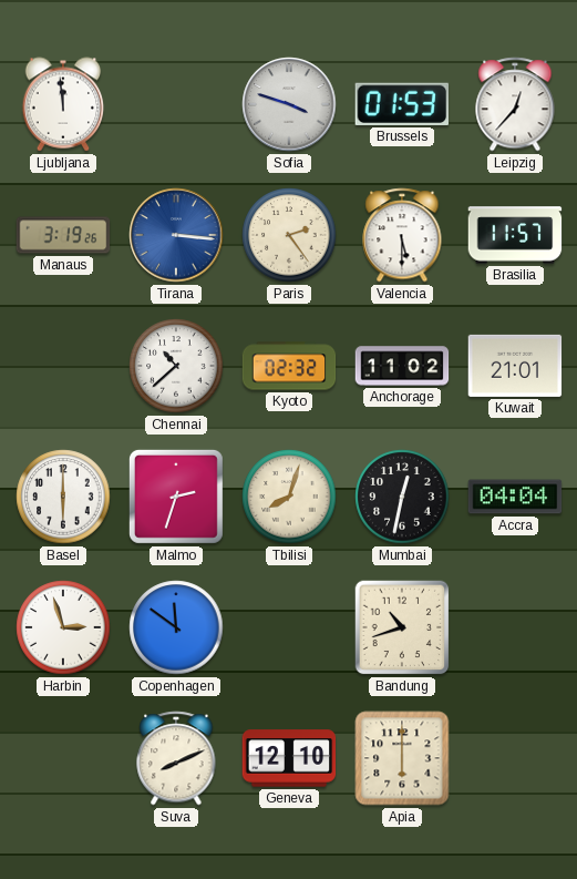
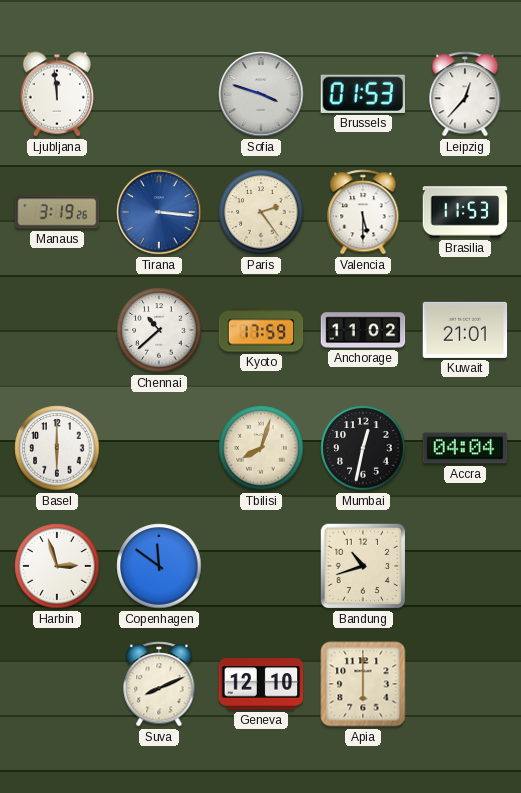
Brasilia: 11:57 -> 11:53
Kyoto: 02:32 -> 17:59
Malmo: 2:33 -> none
